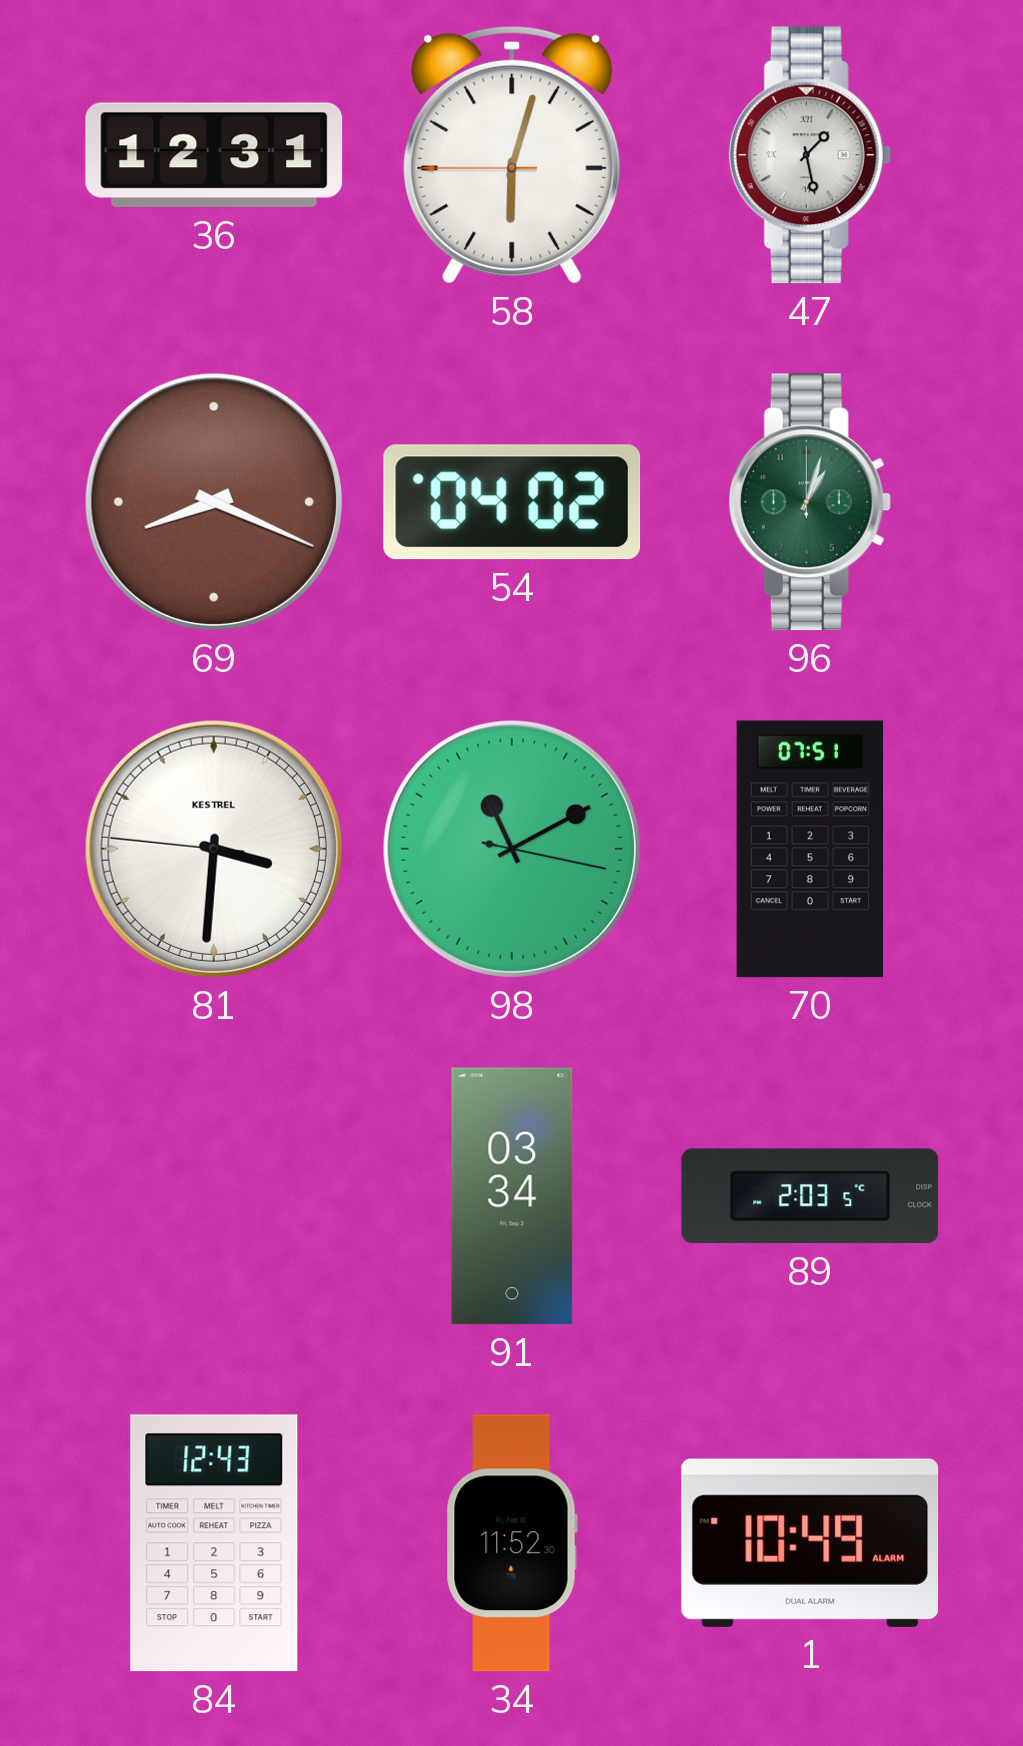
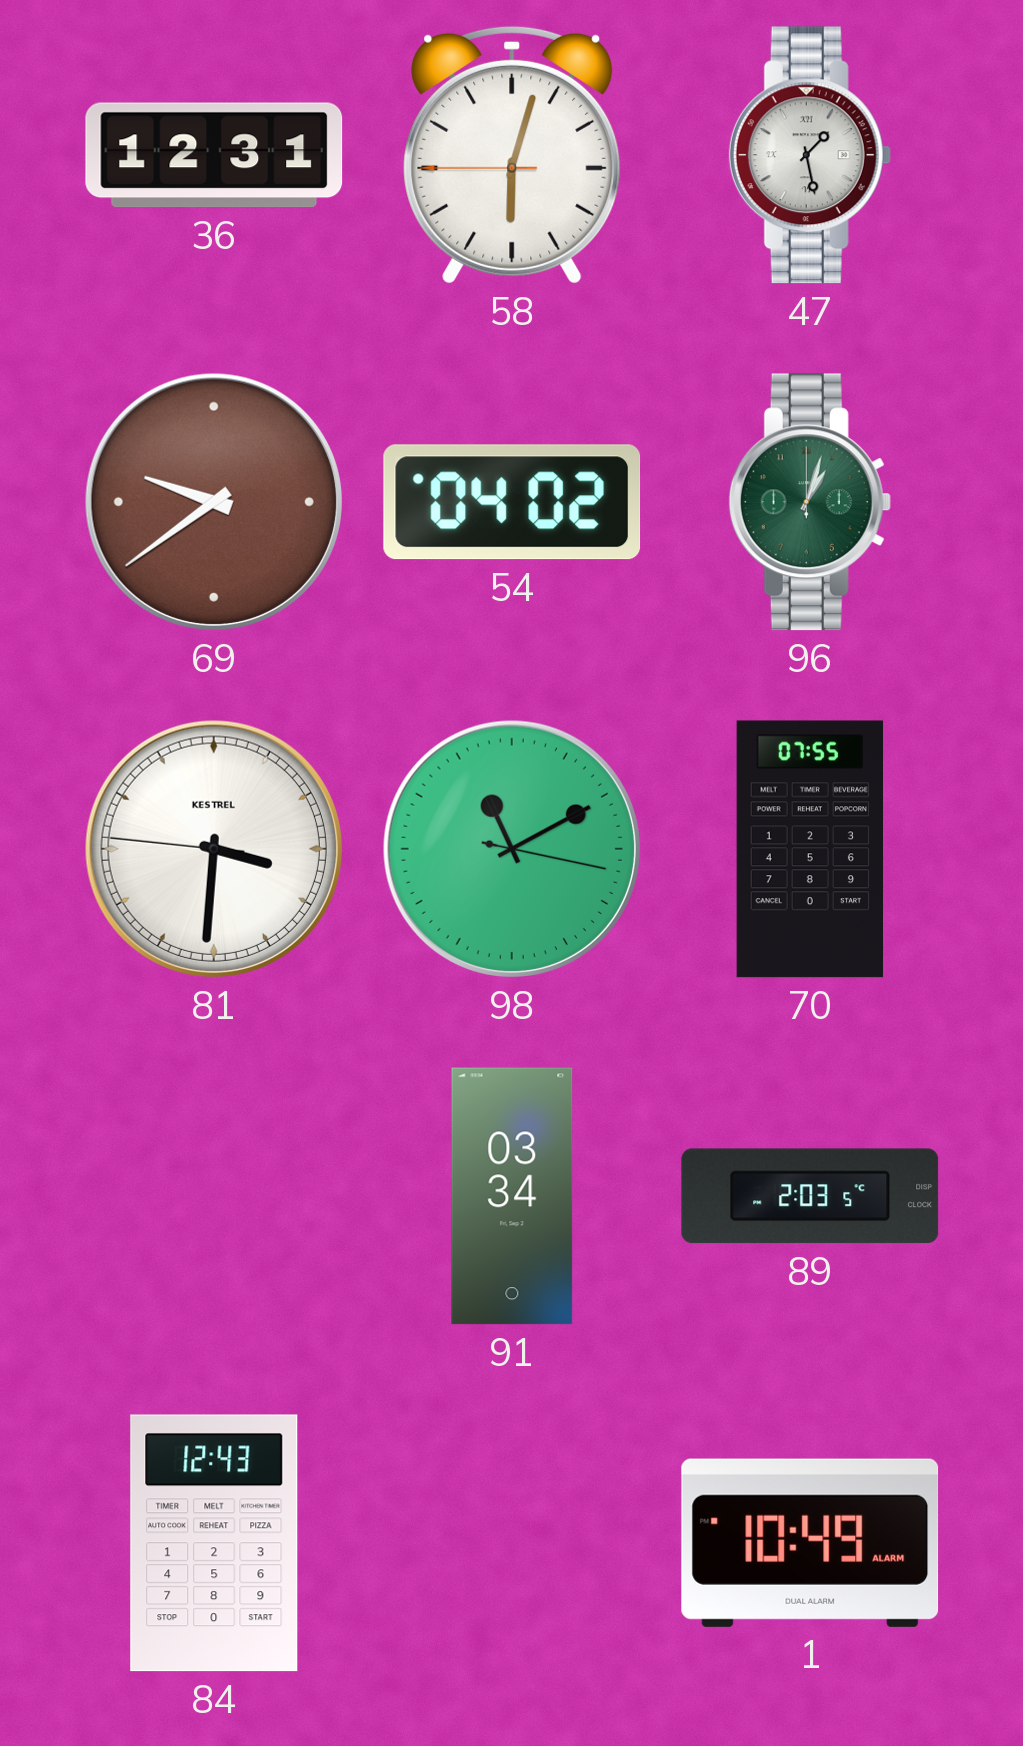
69: 8:19 -> 9:39
70: 07:51 -> 07:55
34: 11:52 -> none
